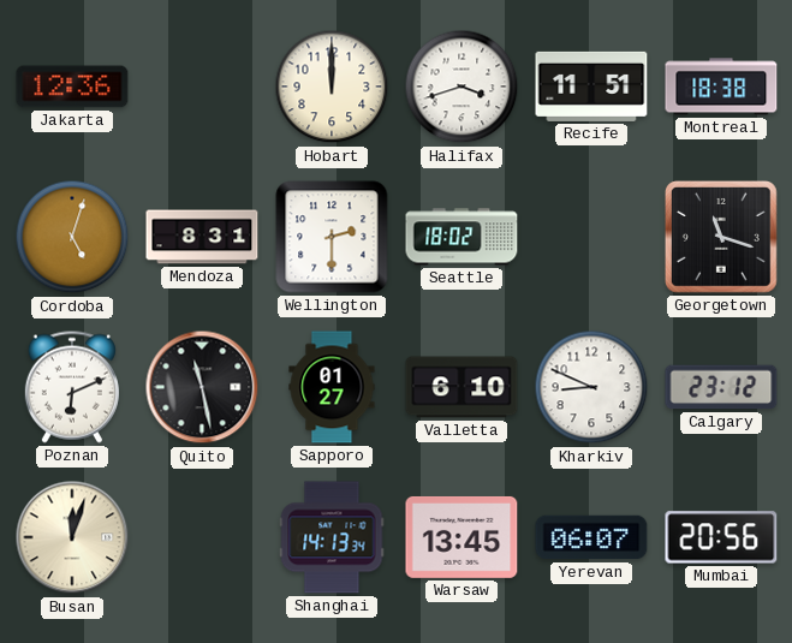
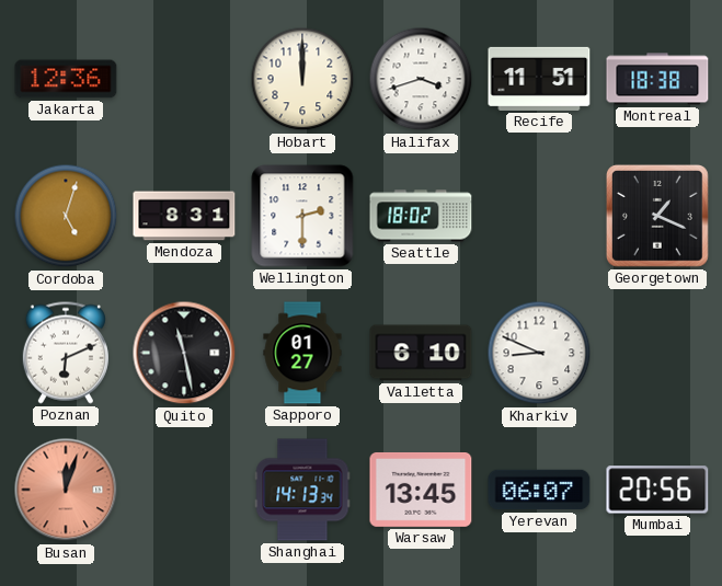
Georgetown: 11:18 -> 1:19
Calgary: 23:12 -> none
Busan dial: cream -> salmon
